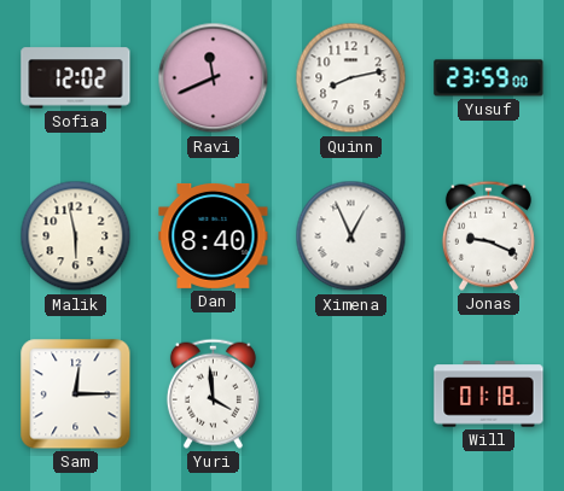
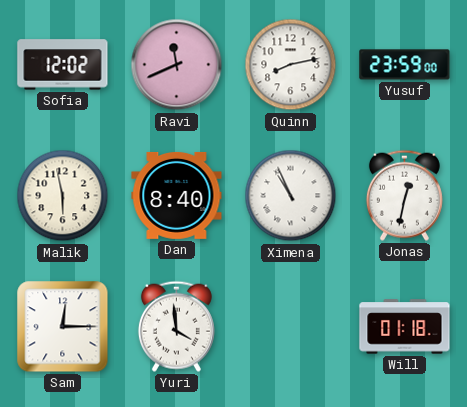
Ximena: 12:56 -> 10:56
Jonas: 9:19 -> 12:32
